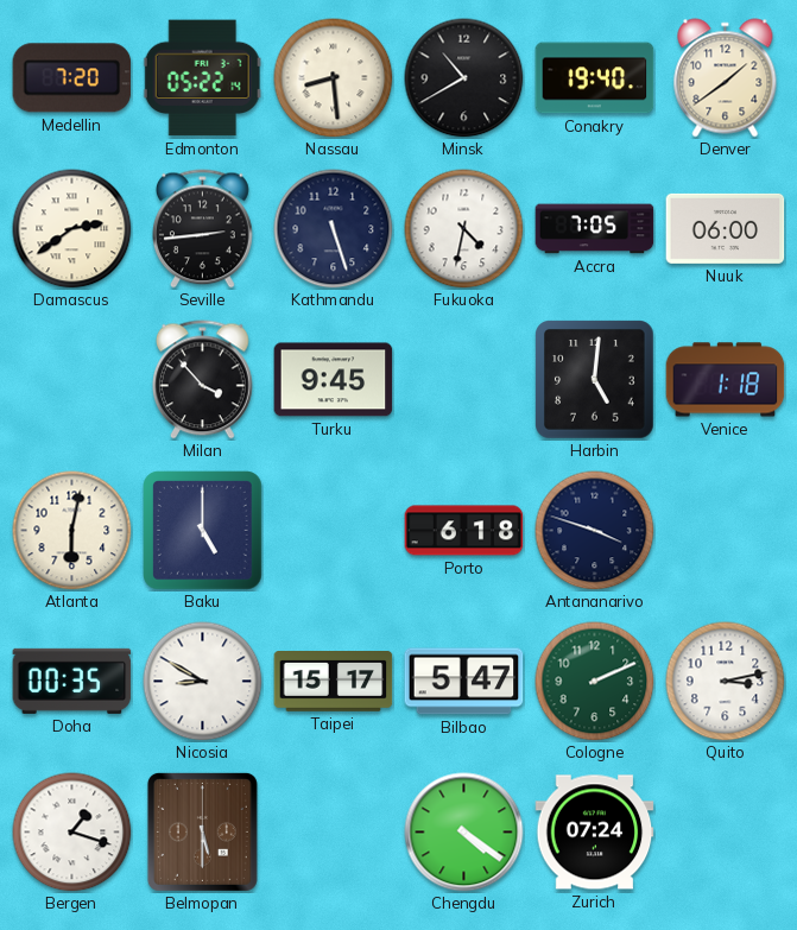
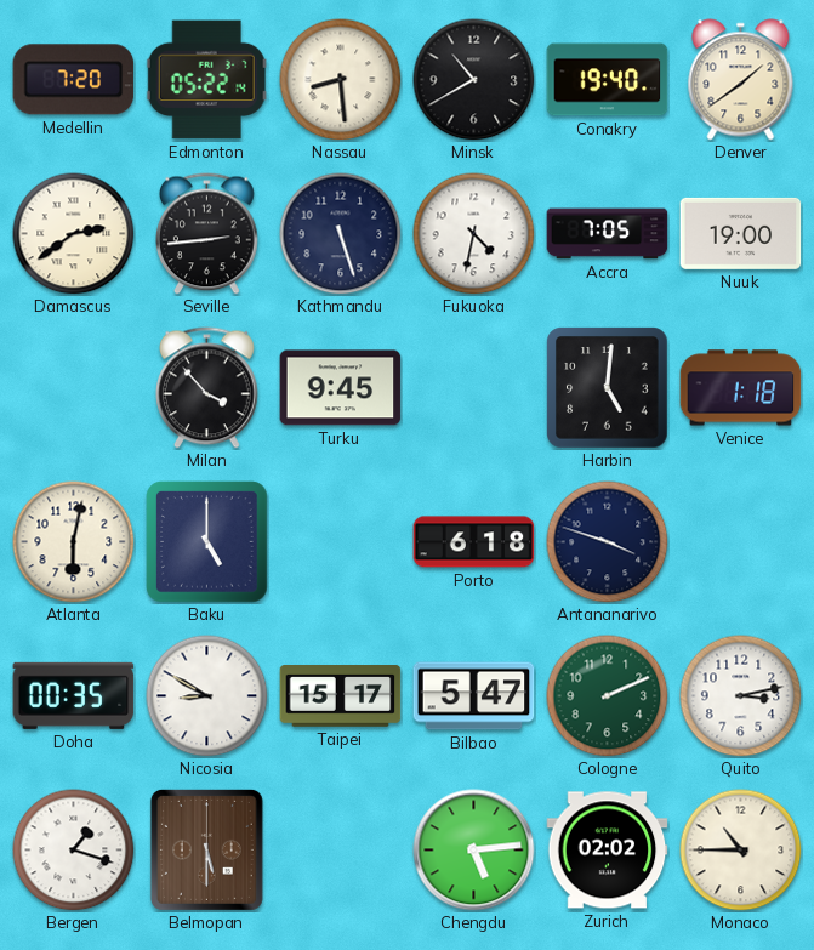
Nuuk: 06:00 -> 19:00
Chengdu: 4:21 -> 5:14
Zurich: 07:24 -> 02:02
Monaco: none -> 10:45
